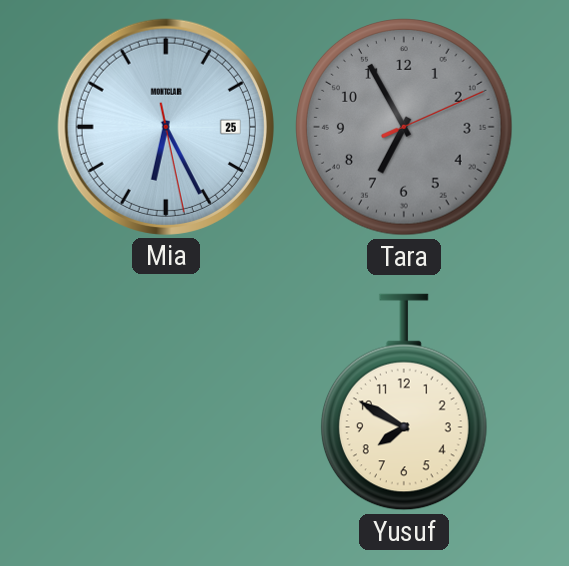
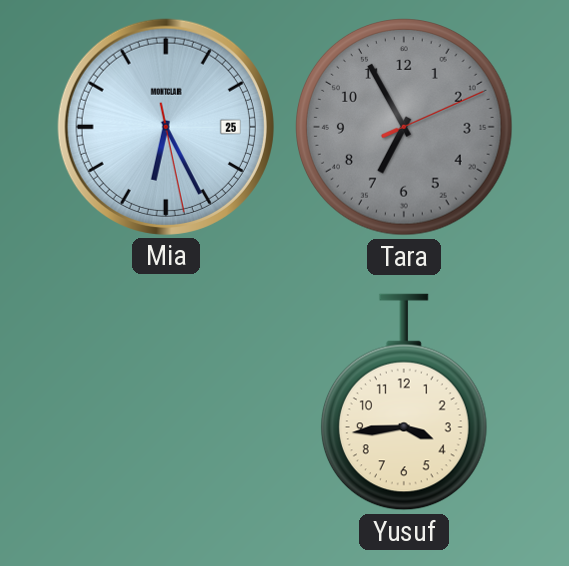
Yusuf: 7:50 -> 3:44
